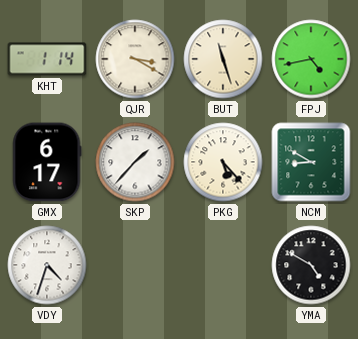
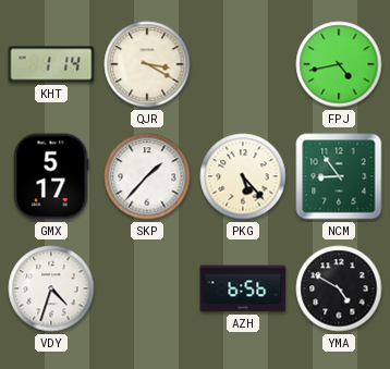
BUT: 11:27 -> none
GMX: 6:17 -> 5:17
NCM: 8:50 -> 8:54
AZH: none -> 6:56
